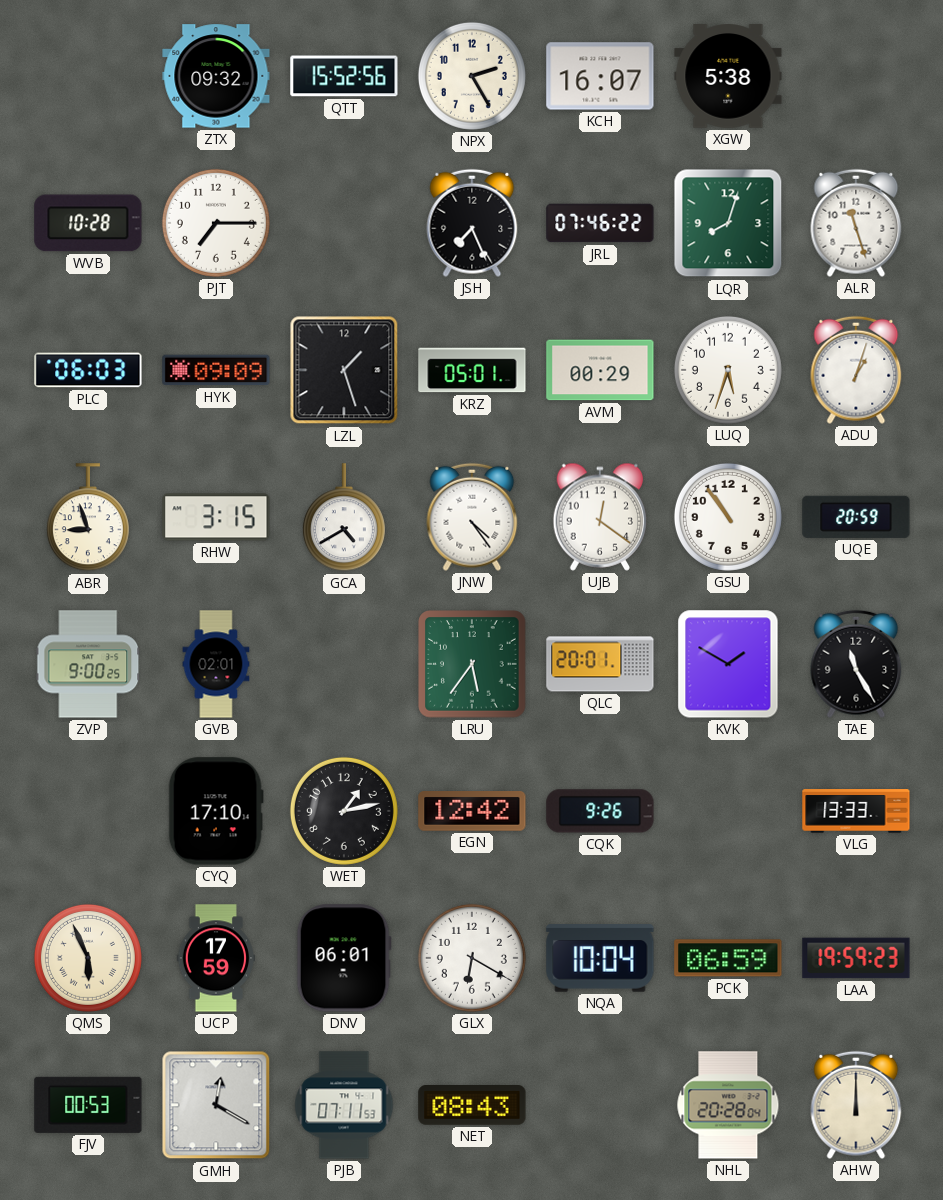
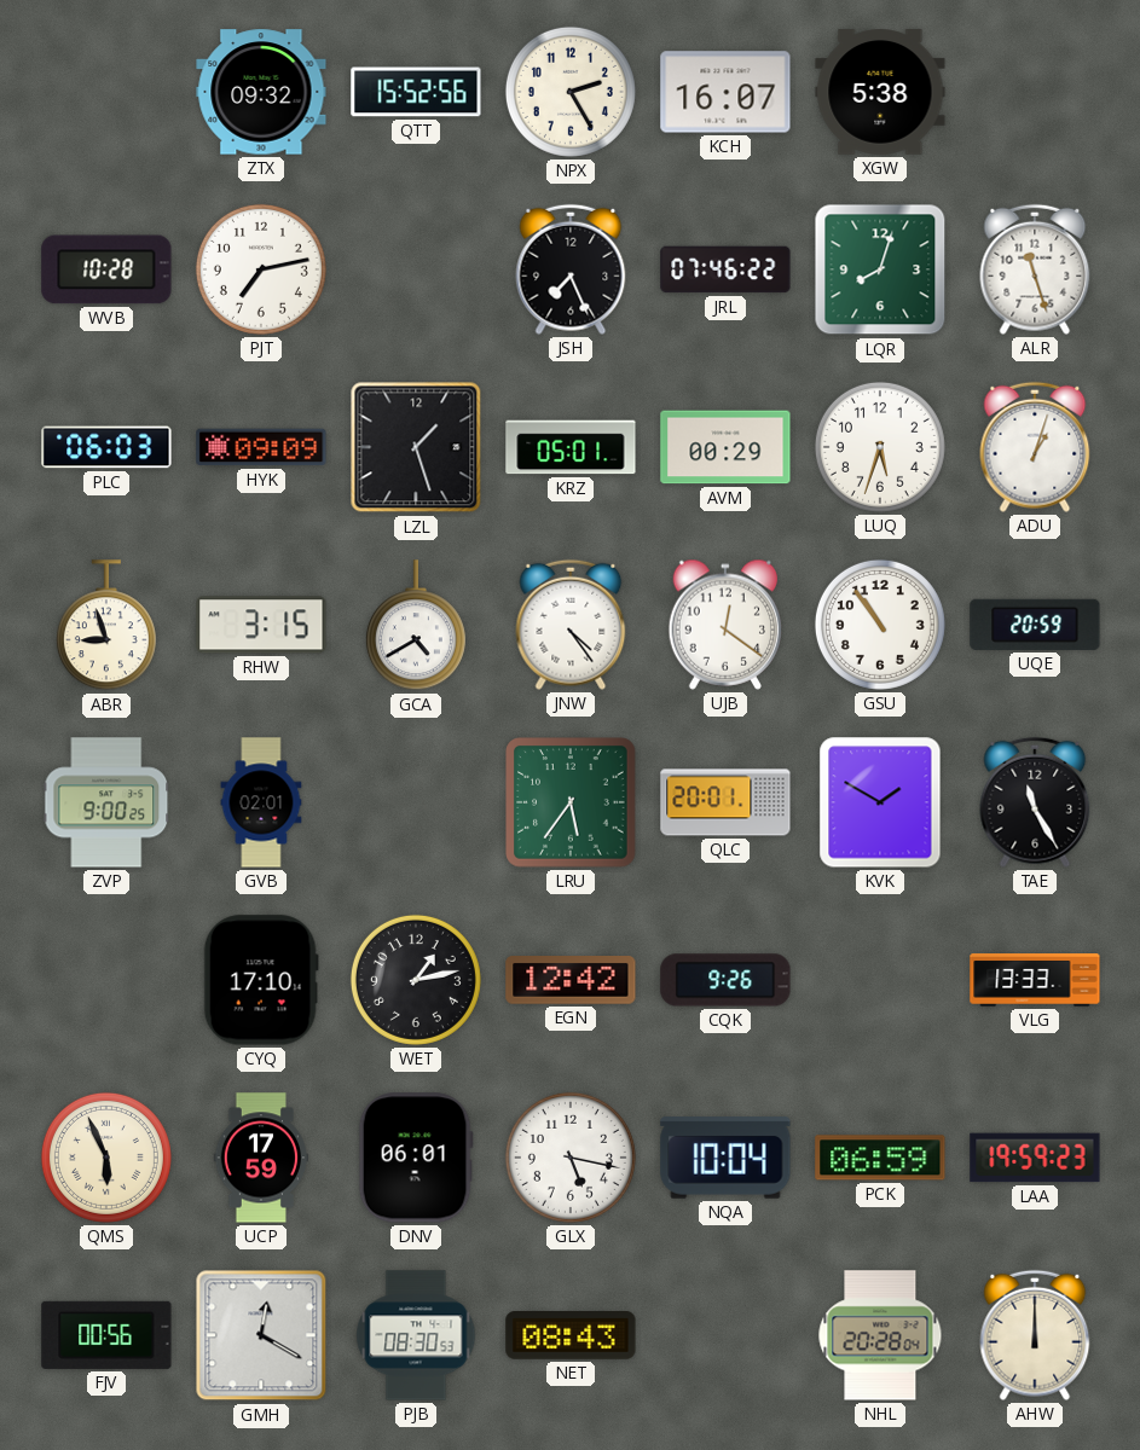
PJT: 7:15 -> 7:13
GLX: 6:20 -> 5:17
FJV: 00:53 -> 00:56
PJB: 07:11 -> 08:30
